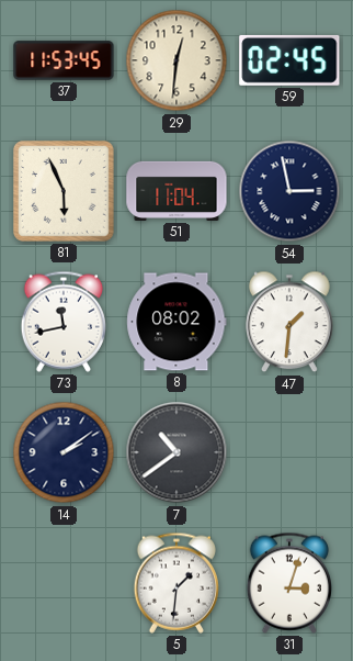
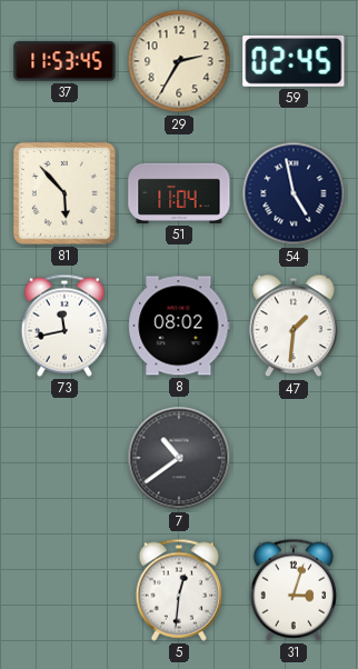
29: 12:31 -> 2:35
81: 5:56 -> 5:53
54: 2:58 -> 4:58
14: 2:09 -> none
5: 1:31 -> 12:31
